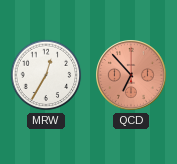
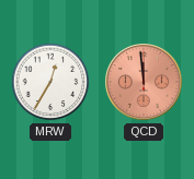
QCD: 6:53 -> 11:59
